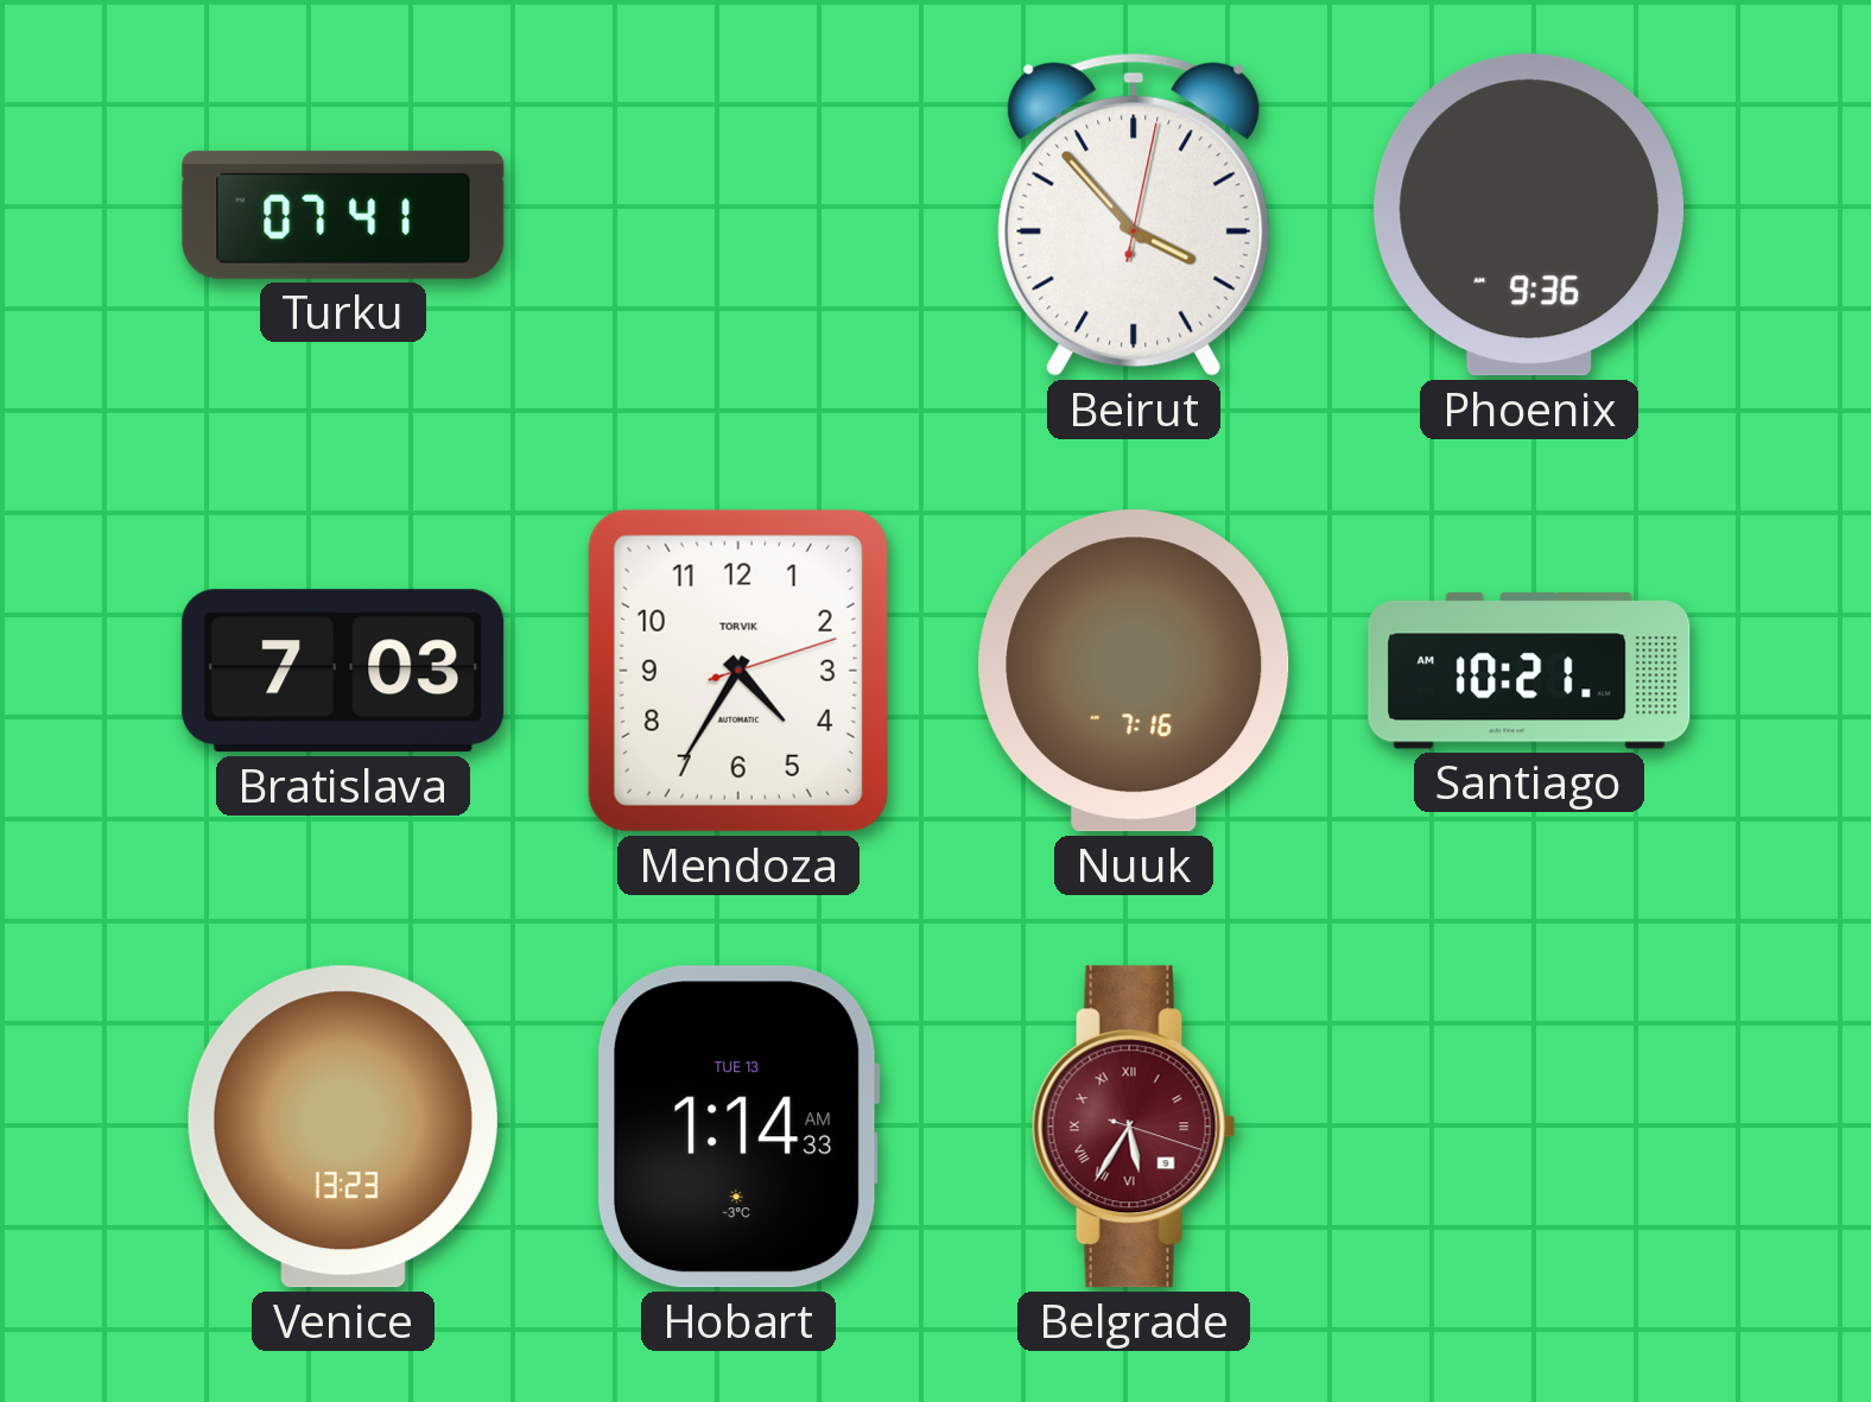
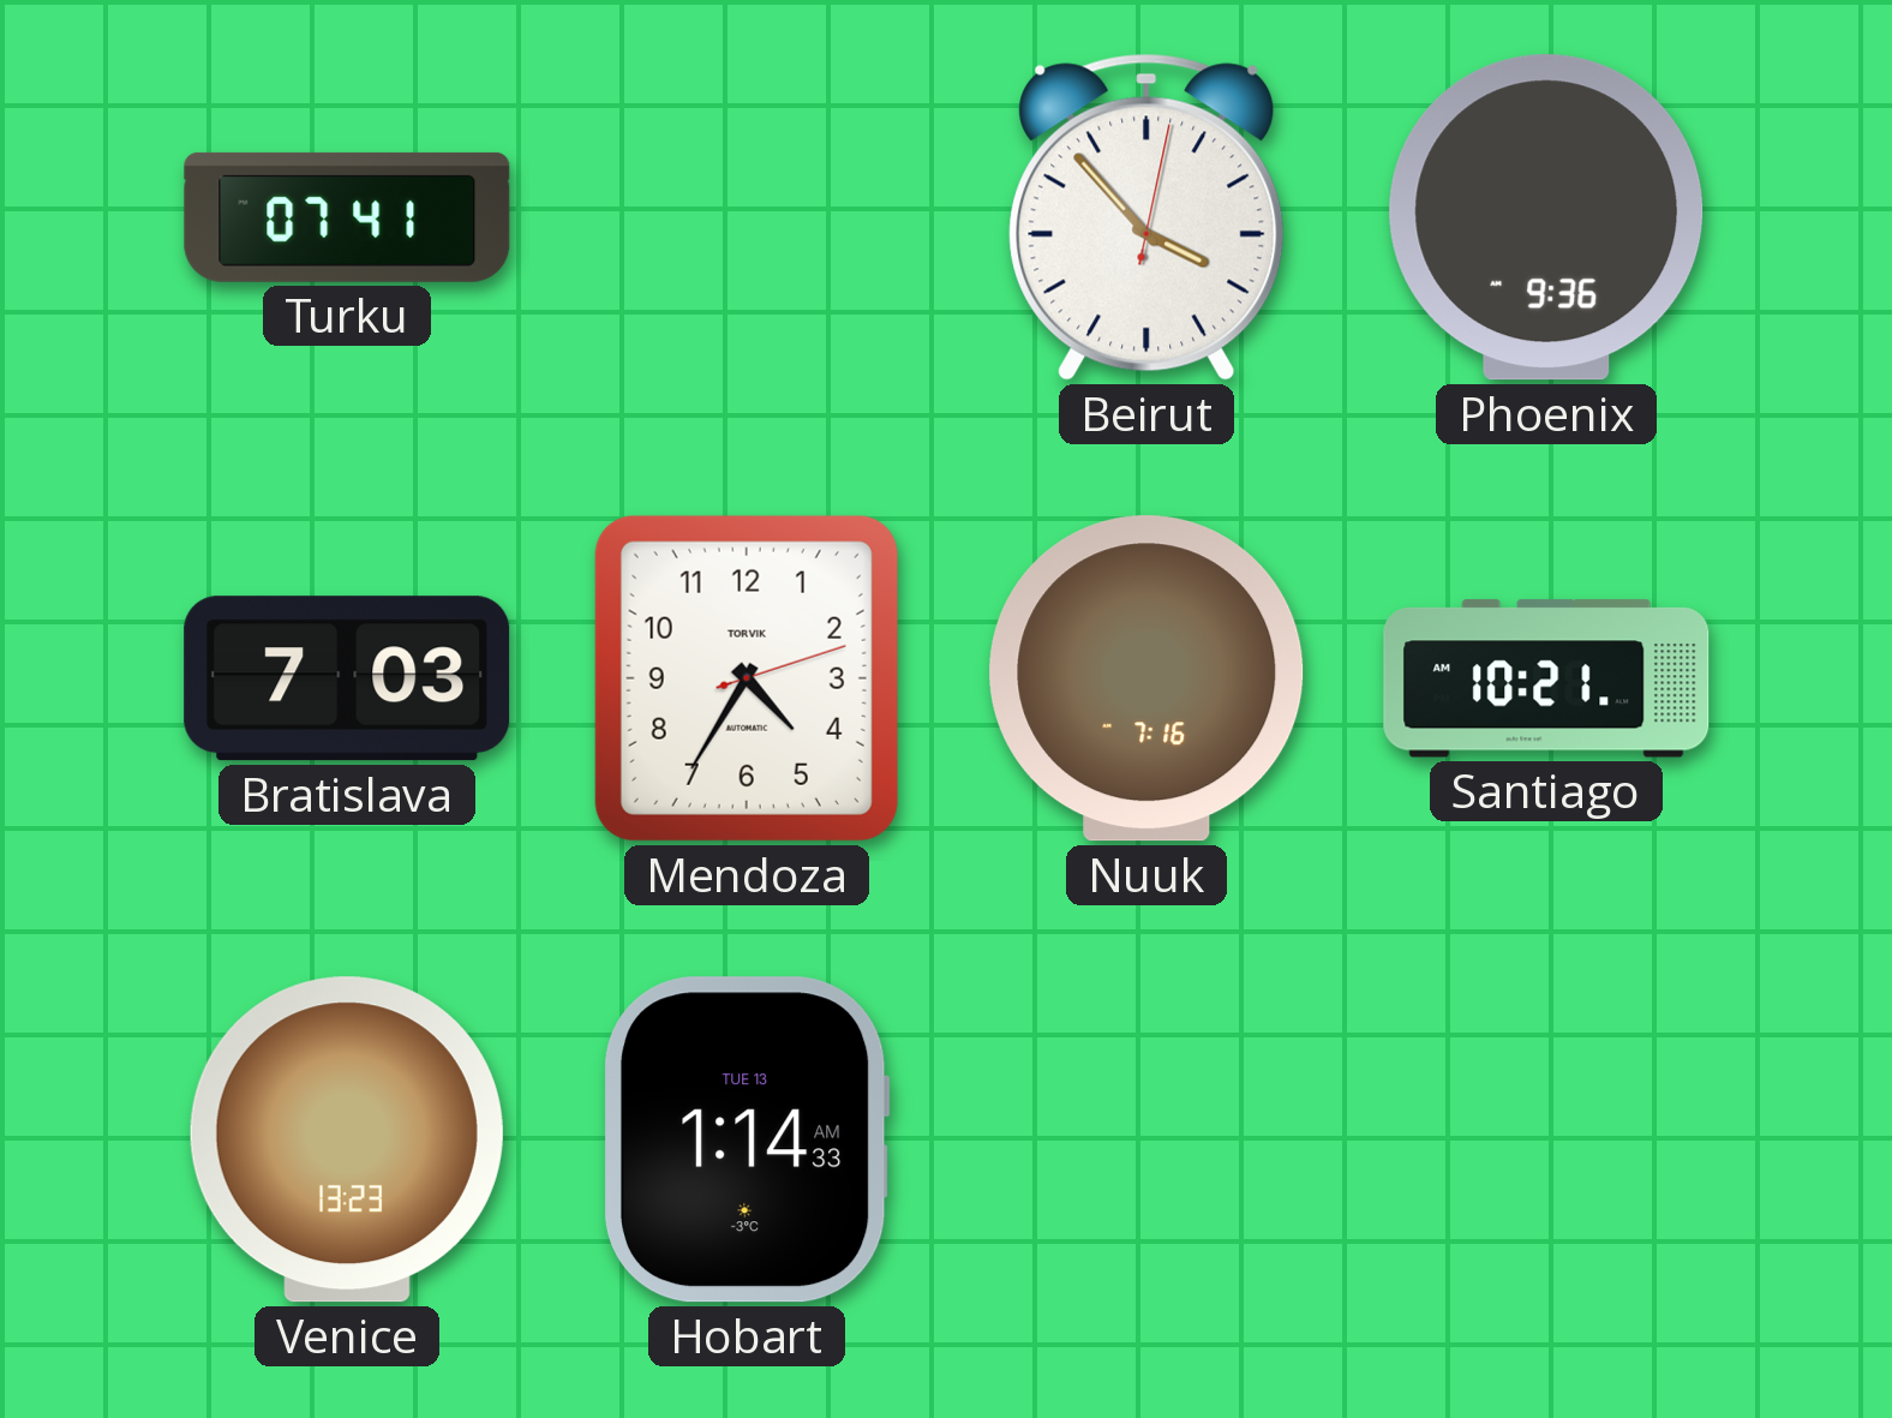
Belgrade: 5:35 -> none
